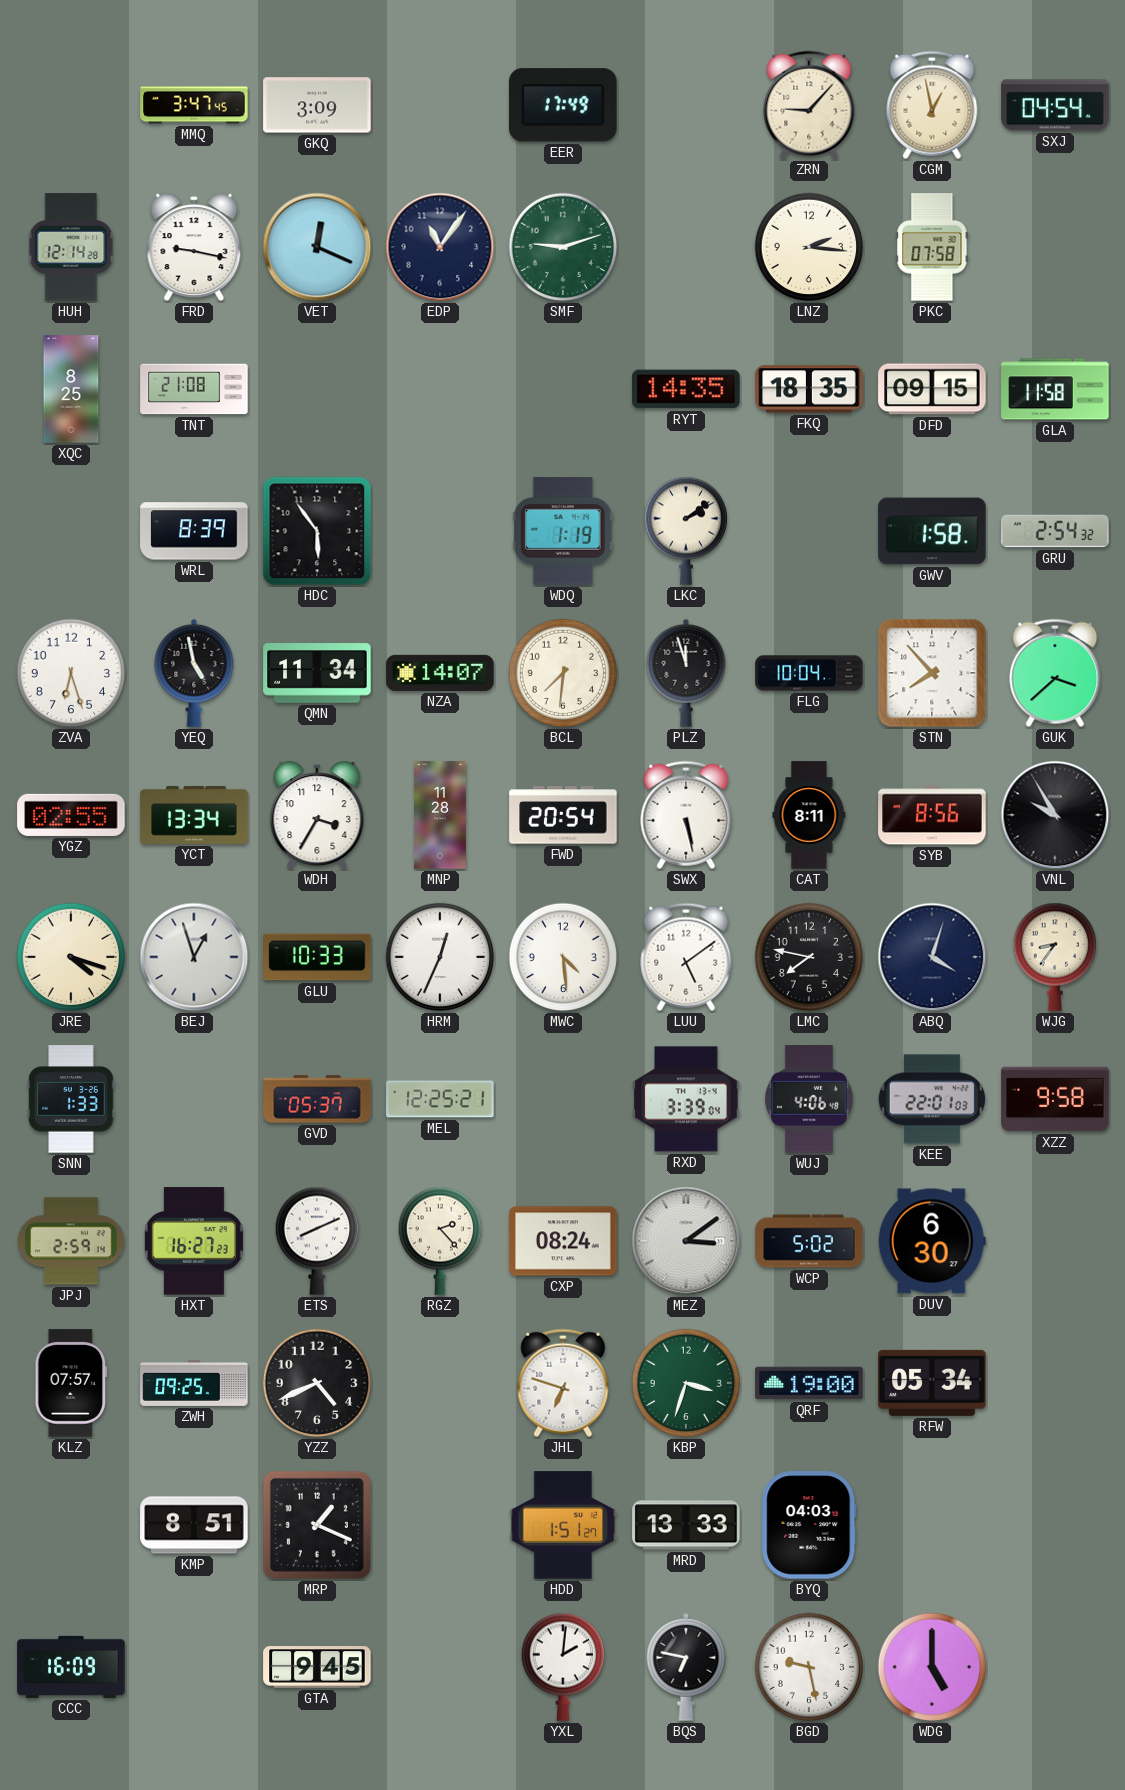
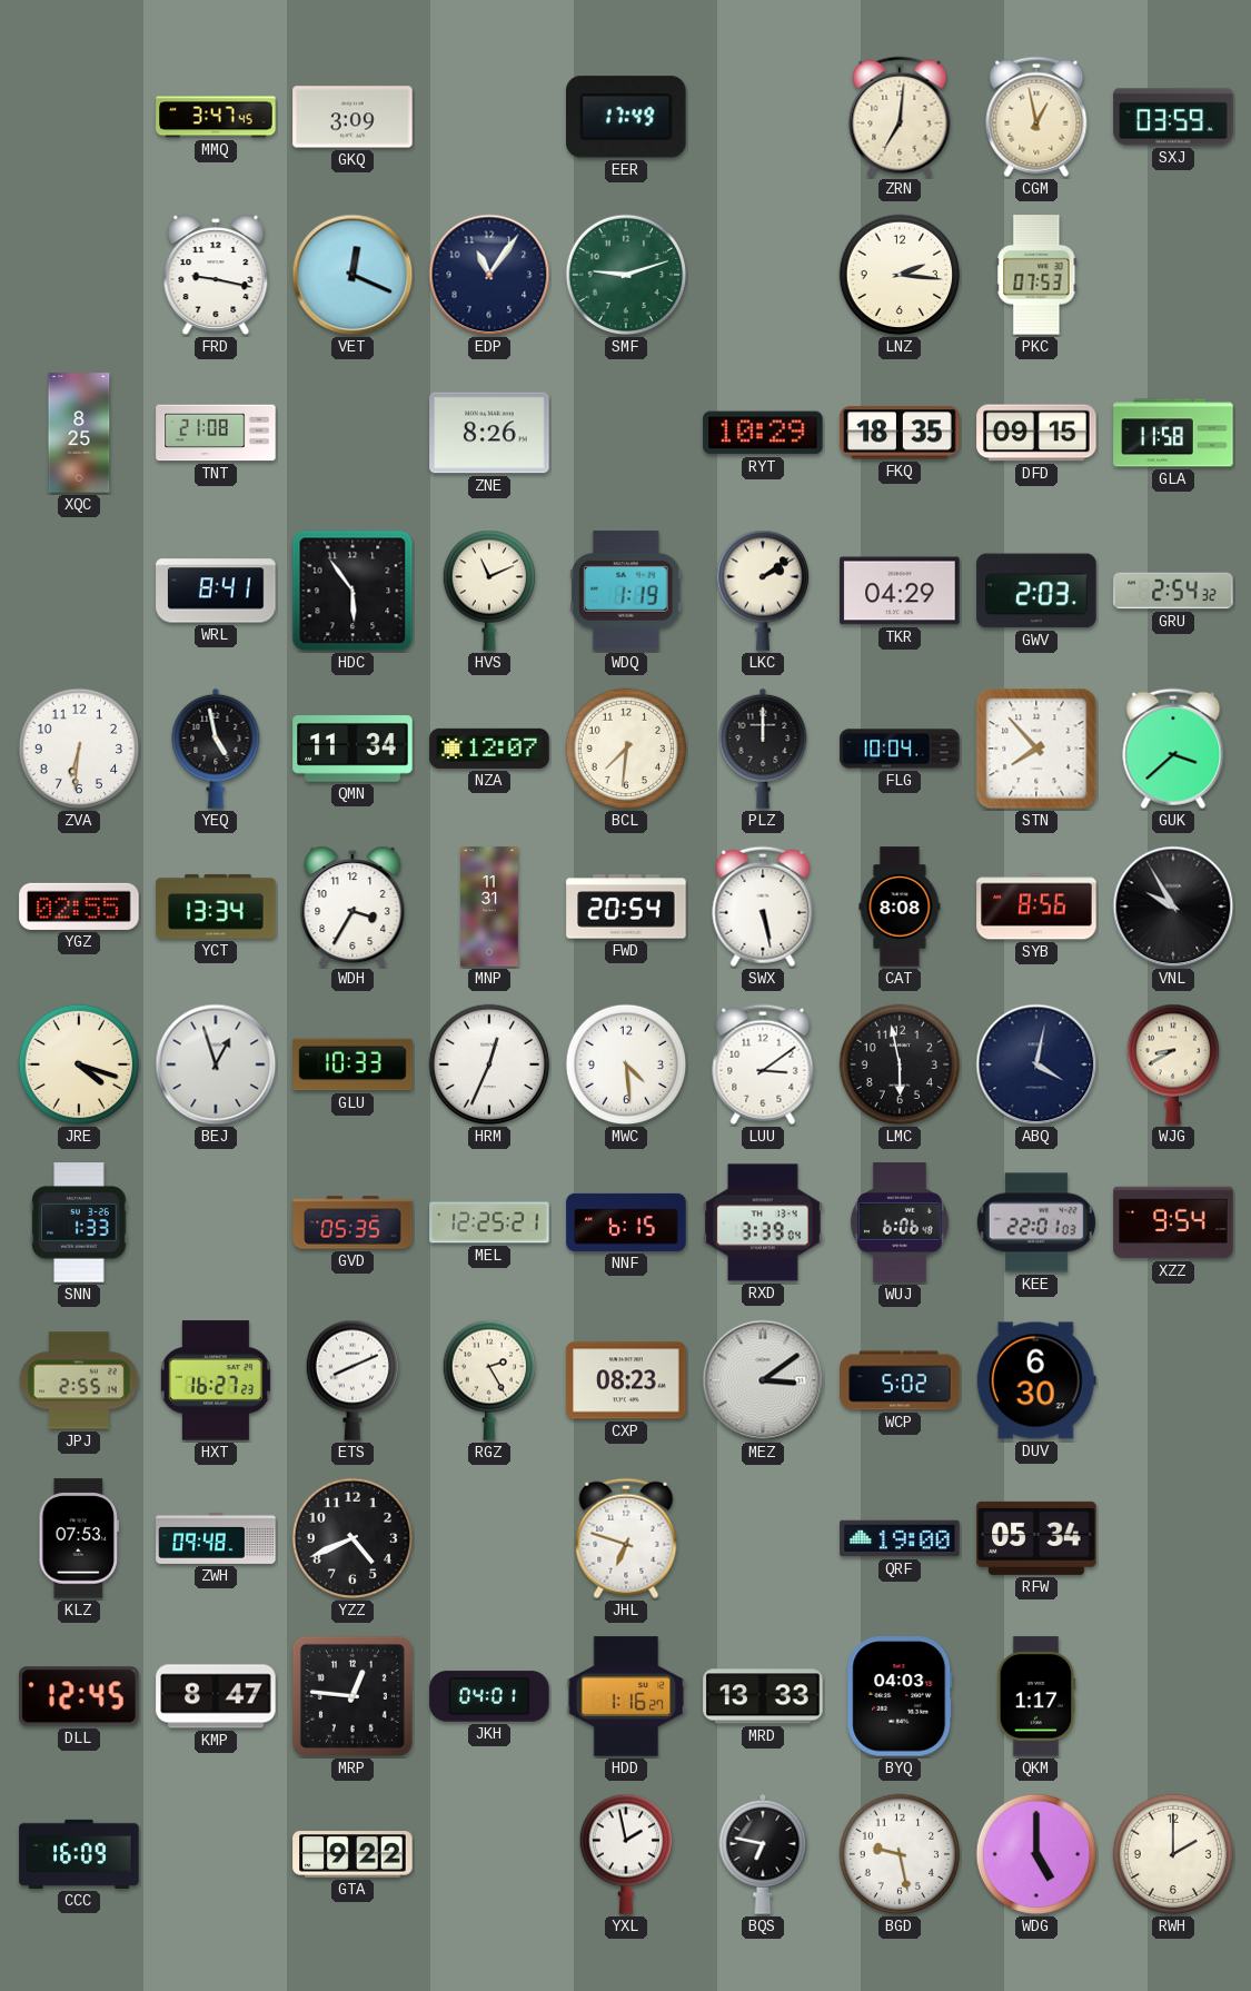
ZRN: 9:07 -> 7:01
SXJ: 04:54 -> 03:59
HUH: 12:14 -> none
PKC: 07:58 -> 07:53
ZNE: none -> 8:26
RYT: 14:35 -> 10:29
WRL: 8:39 -> 8:41
HVS: none -> 11:11
TKR: none -> 04:29
GWV: 1:58 -> 2:03
ZVA: 6:27 -> 6:31
NZA: 14:07 -> 12:07
PLZ: 11:57 -> 12:00
MNP: 11:28 -> 11:31
CAT: 8:11 -> 8:08
LUU: 5:09 -> 3:09
LMC: 7:47 -> 5:58
ABQ: 4:03 -> 4:02
WJG: 8:36 -> 8:40
GVD: 05:37 -> 05:35
NNF: none -> 6:15
WUJ: 4:06 -> 6:06
XZZ: 9:58 -> 9:54
JPJ: 2:59 -> 2:55
RGZ: 2:23 -> 2:25
CXP: 08:24 -> 08:23
KLZ: 07:57 -> 07:53
ZWH: 09:25 -> 09:48
KBP: 3:33 -> none
DLL: none -> 12:45
KMP: 8:51 -> 8:47
MRP: 1:19 -> 12:46
JKH: none -> 04:01
HDD: 1:51 -> 1:16
QKM: none -> 1:17
GTA: 9:45 -> 9:22
YXL: 2:01 -> 1:58
RWH: none -> 2:00
